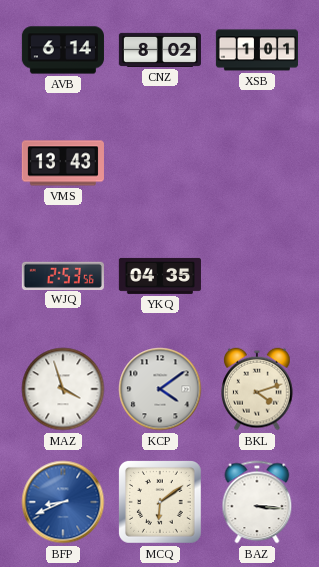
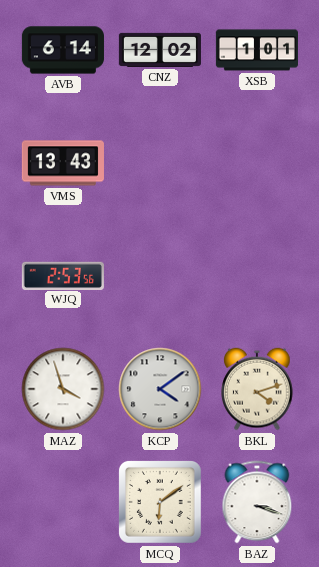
CNZ: 8:02 -> 12:02
YKQ: 04:35 -> none
BFP: 8:41 -> none
BAZ: 3:16 -> 3:18
